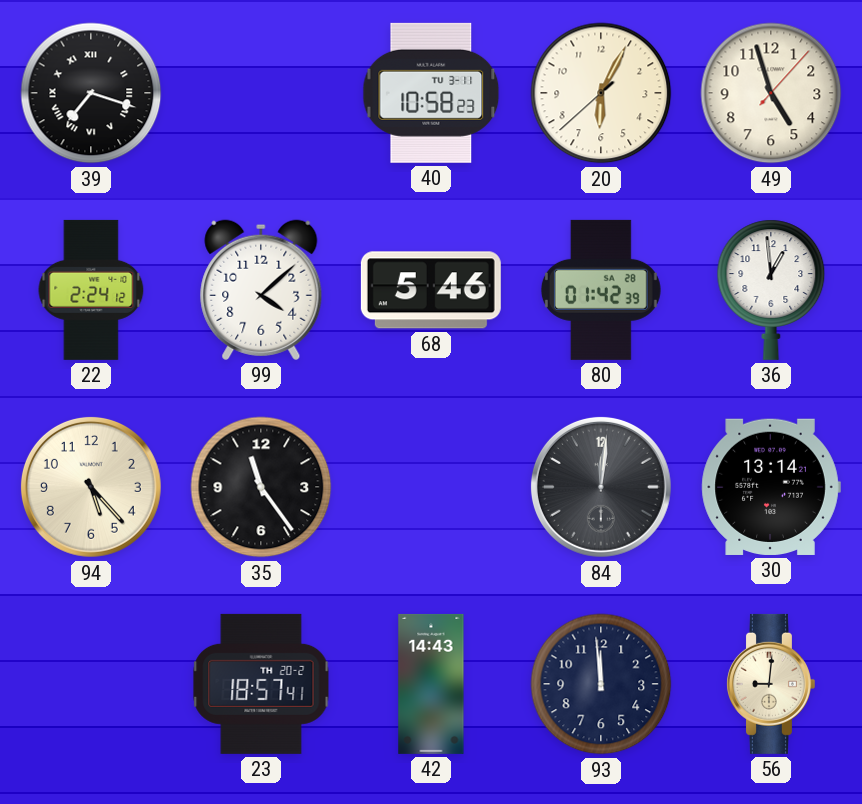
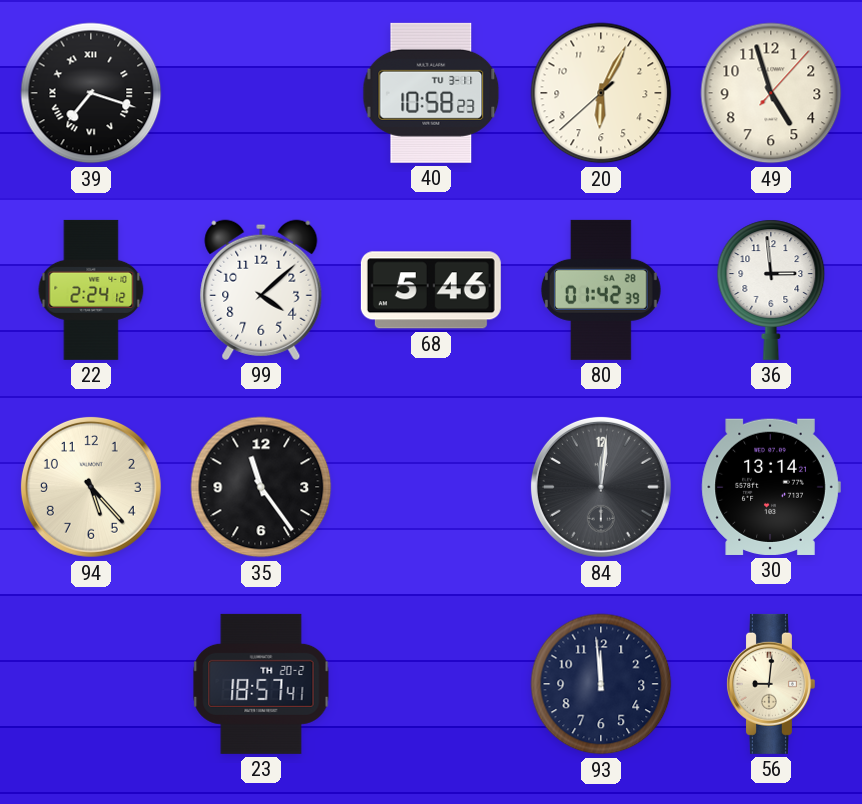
36: 12:59 -> 2:59
42: 14:43 -> none
